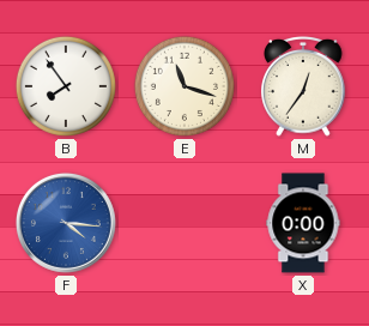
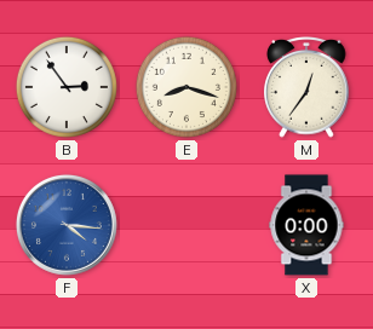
B: 7:54 -> 2:54
E: 11:18 -> 8:18
